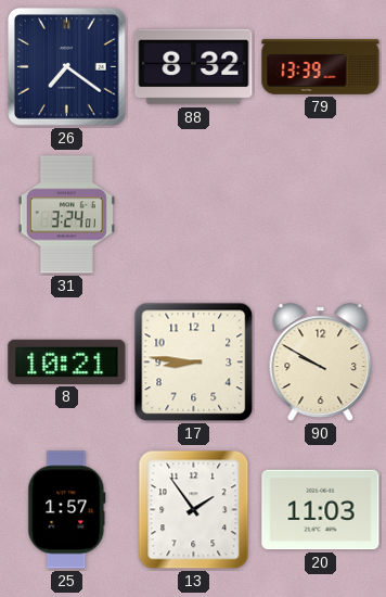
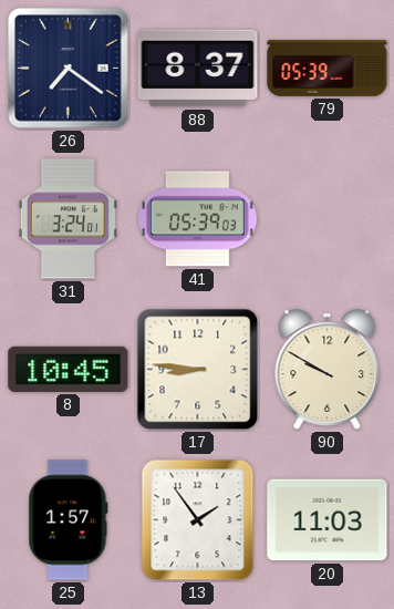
88: 8:32 -> 8:37
79: 13:39 -> 05:39
41: none -> 05:39
8: 10:21 -> 10:45
